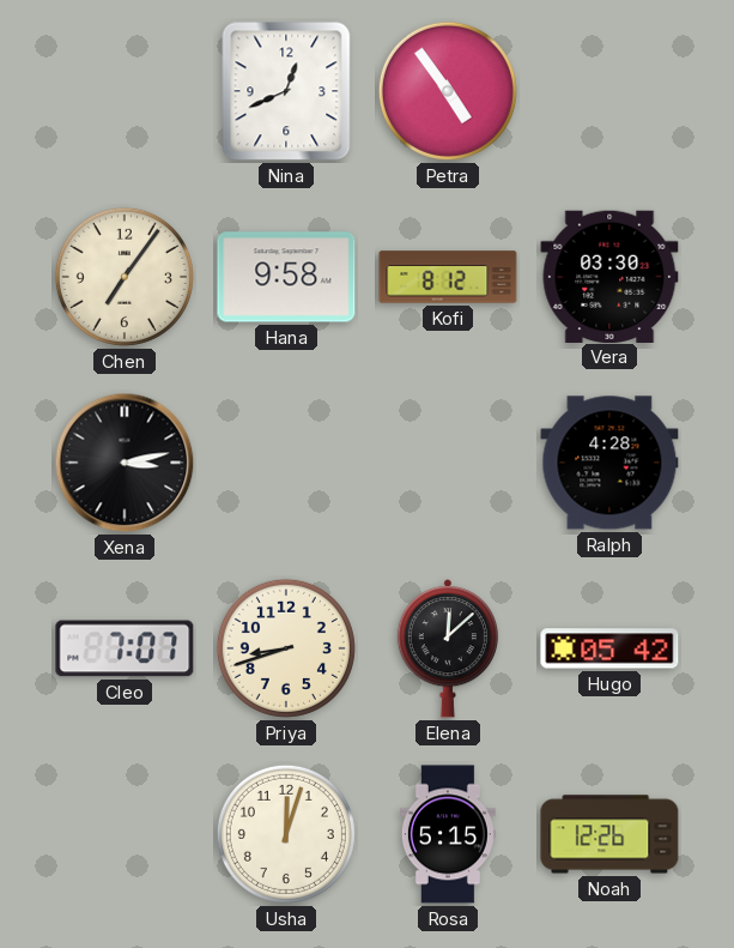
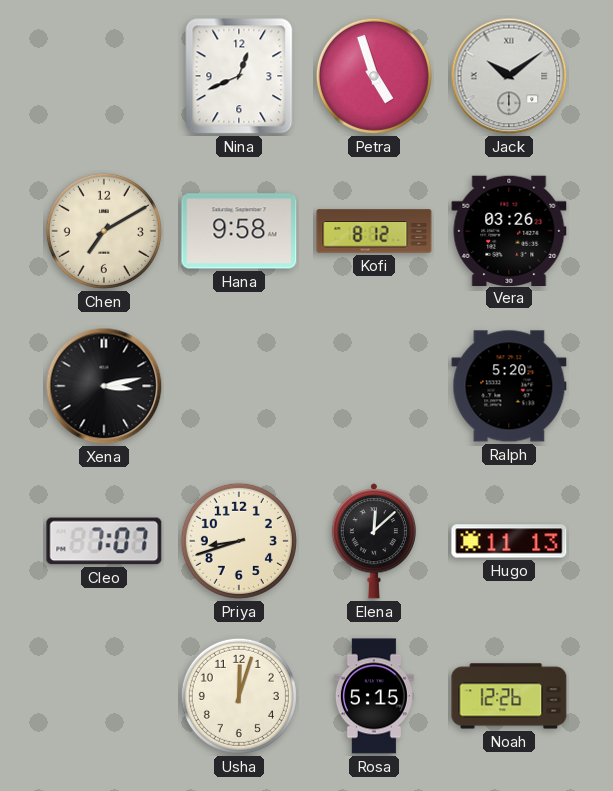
Petra: 4:54 -> 4:57
Jack: none -> 10:09
Chen: 7:06 -> 7:10
Vera: 03:30 -> 03:26
Ralph: 4:28 -> 5:20
Hugo: 05:42 -> 11:13
